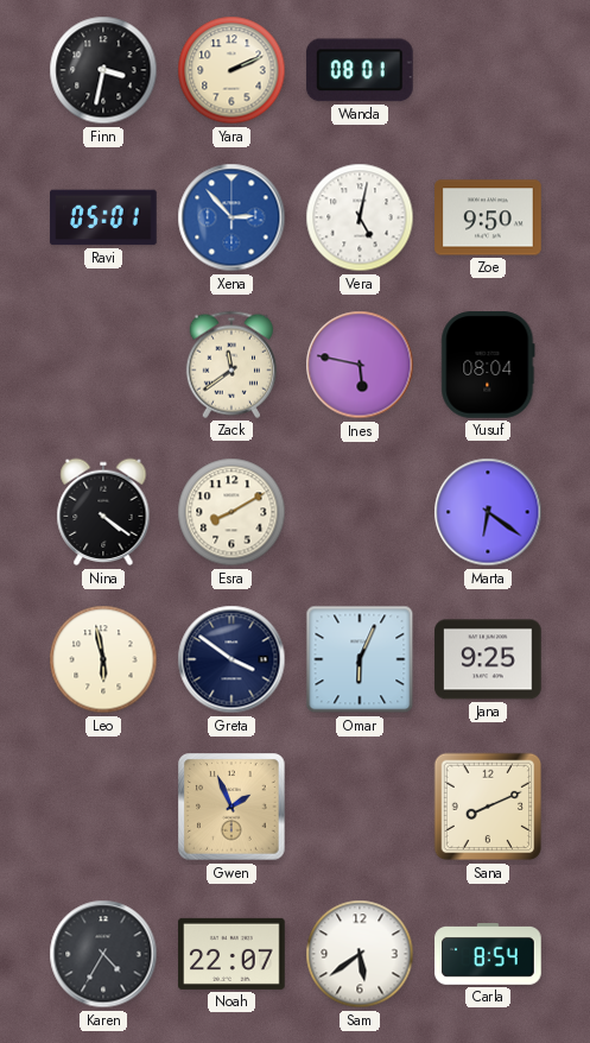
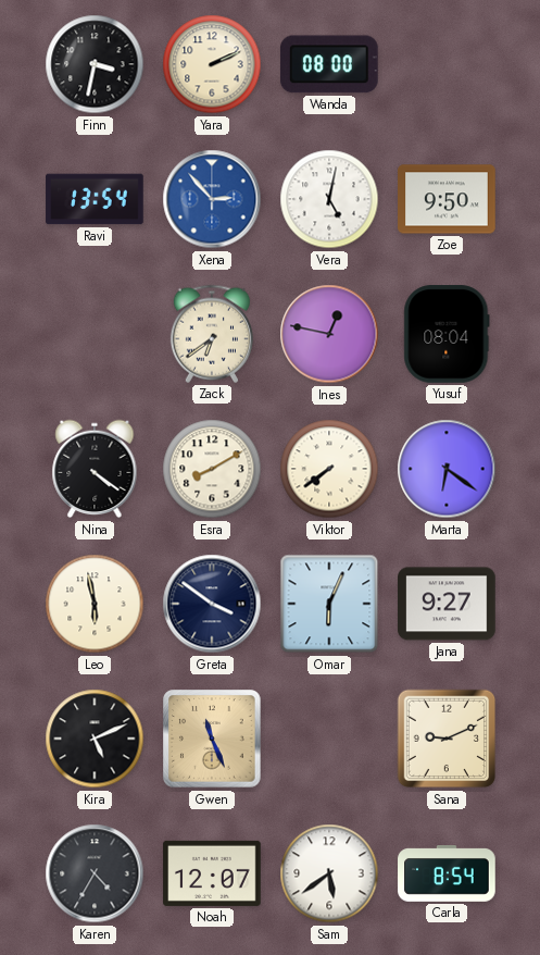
Wanda: 08:01 -> 08:00
Ravi: 05:01 -> 13:54
Zack: 11:39 -> 6:39
Ines: 5:47 -> 12:47
Viktor: none -> 7:39
Jana: 9:25 -> 9:27
Kira: none -> 5:11
Gwen: 1:56 -> 11:26
Sana: 8:11 -> 9:11
Noah: 22:07 -> 12:07
